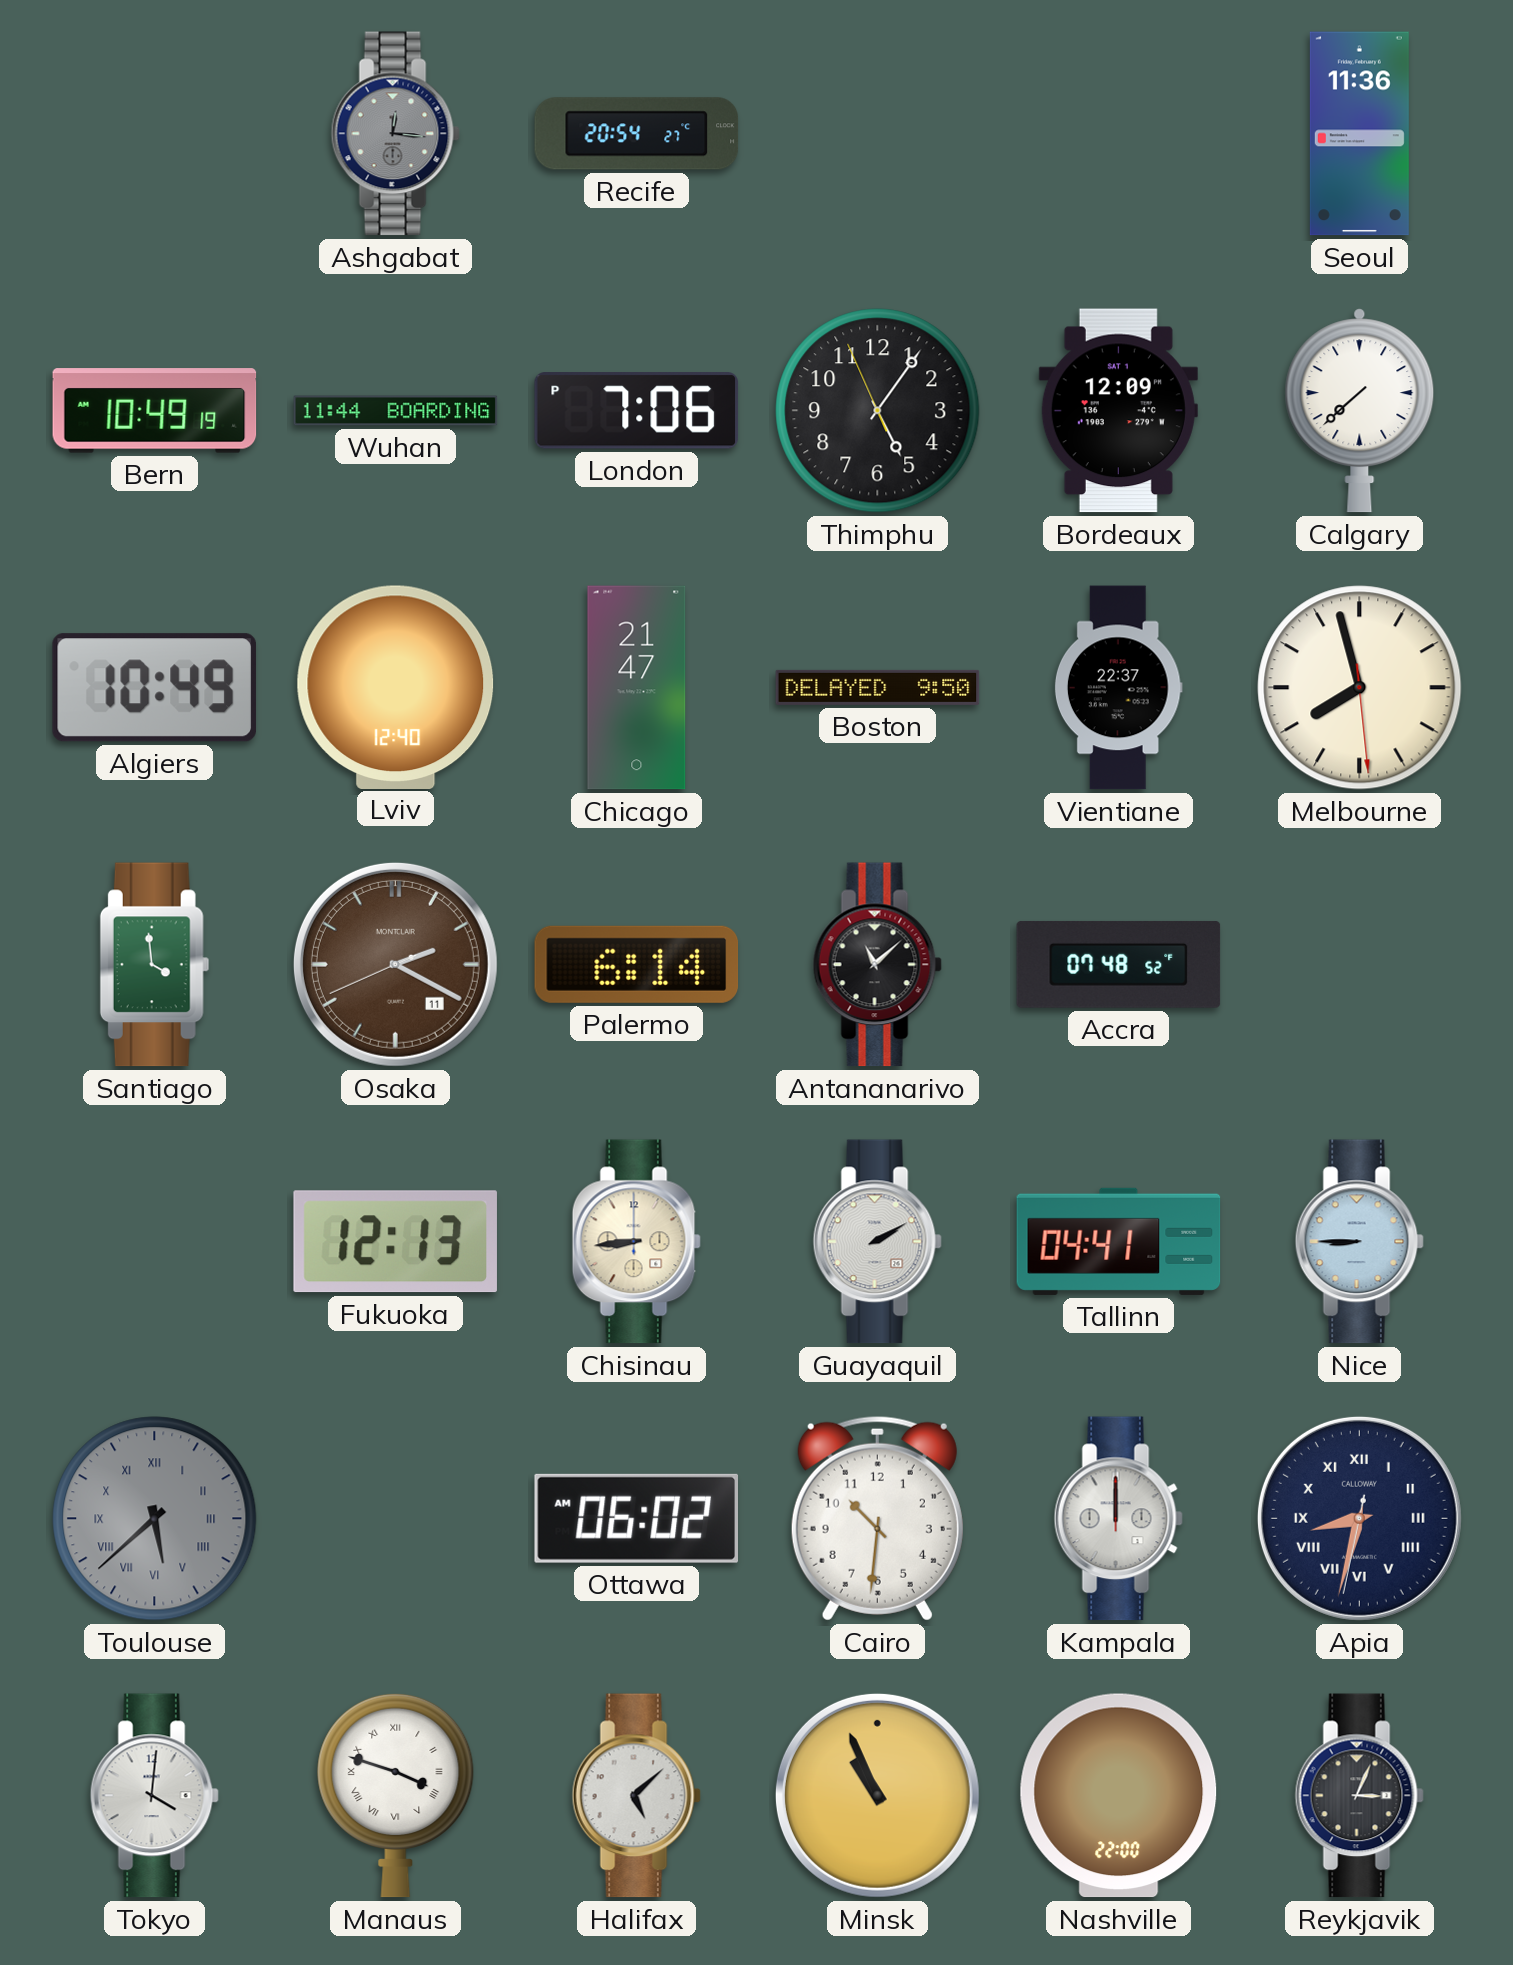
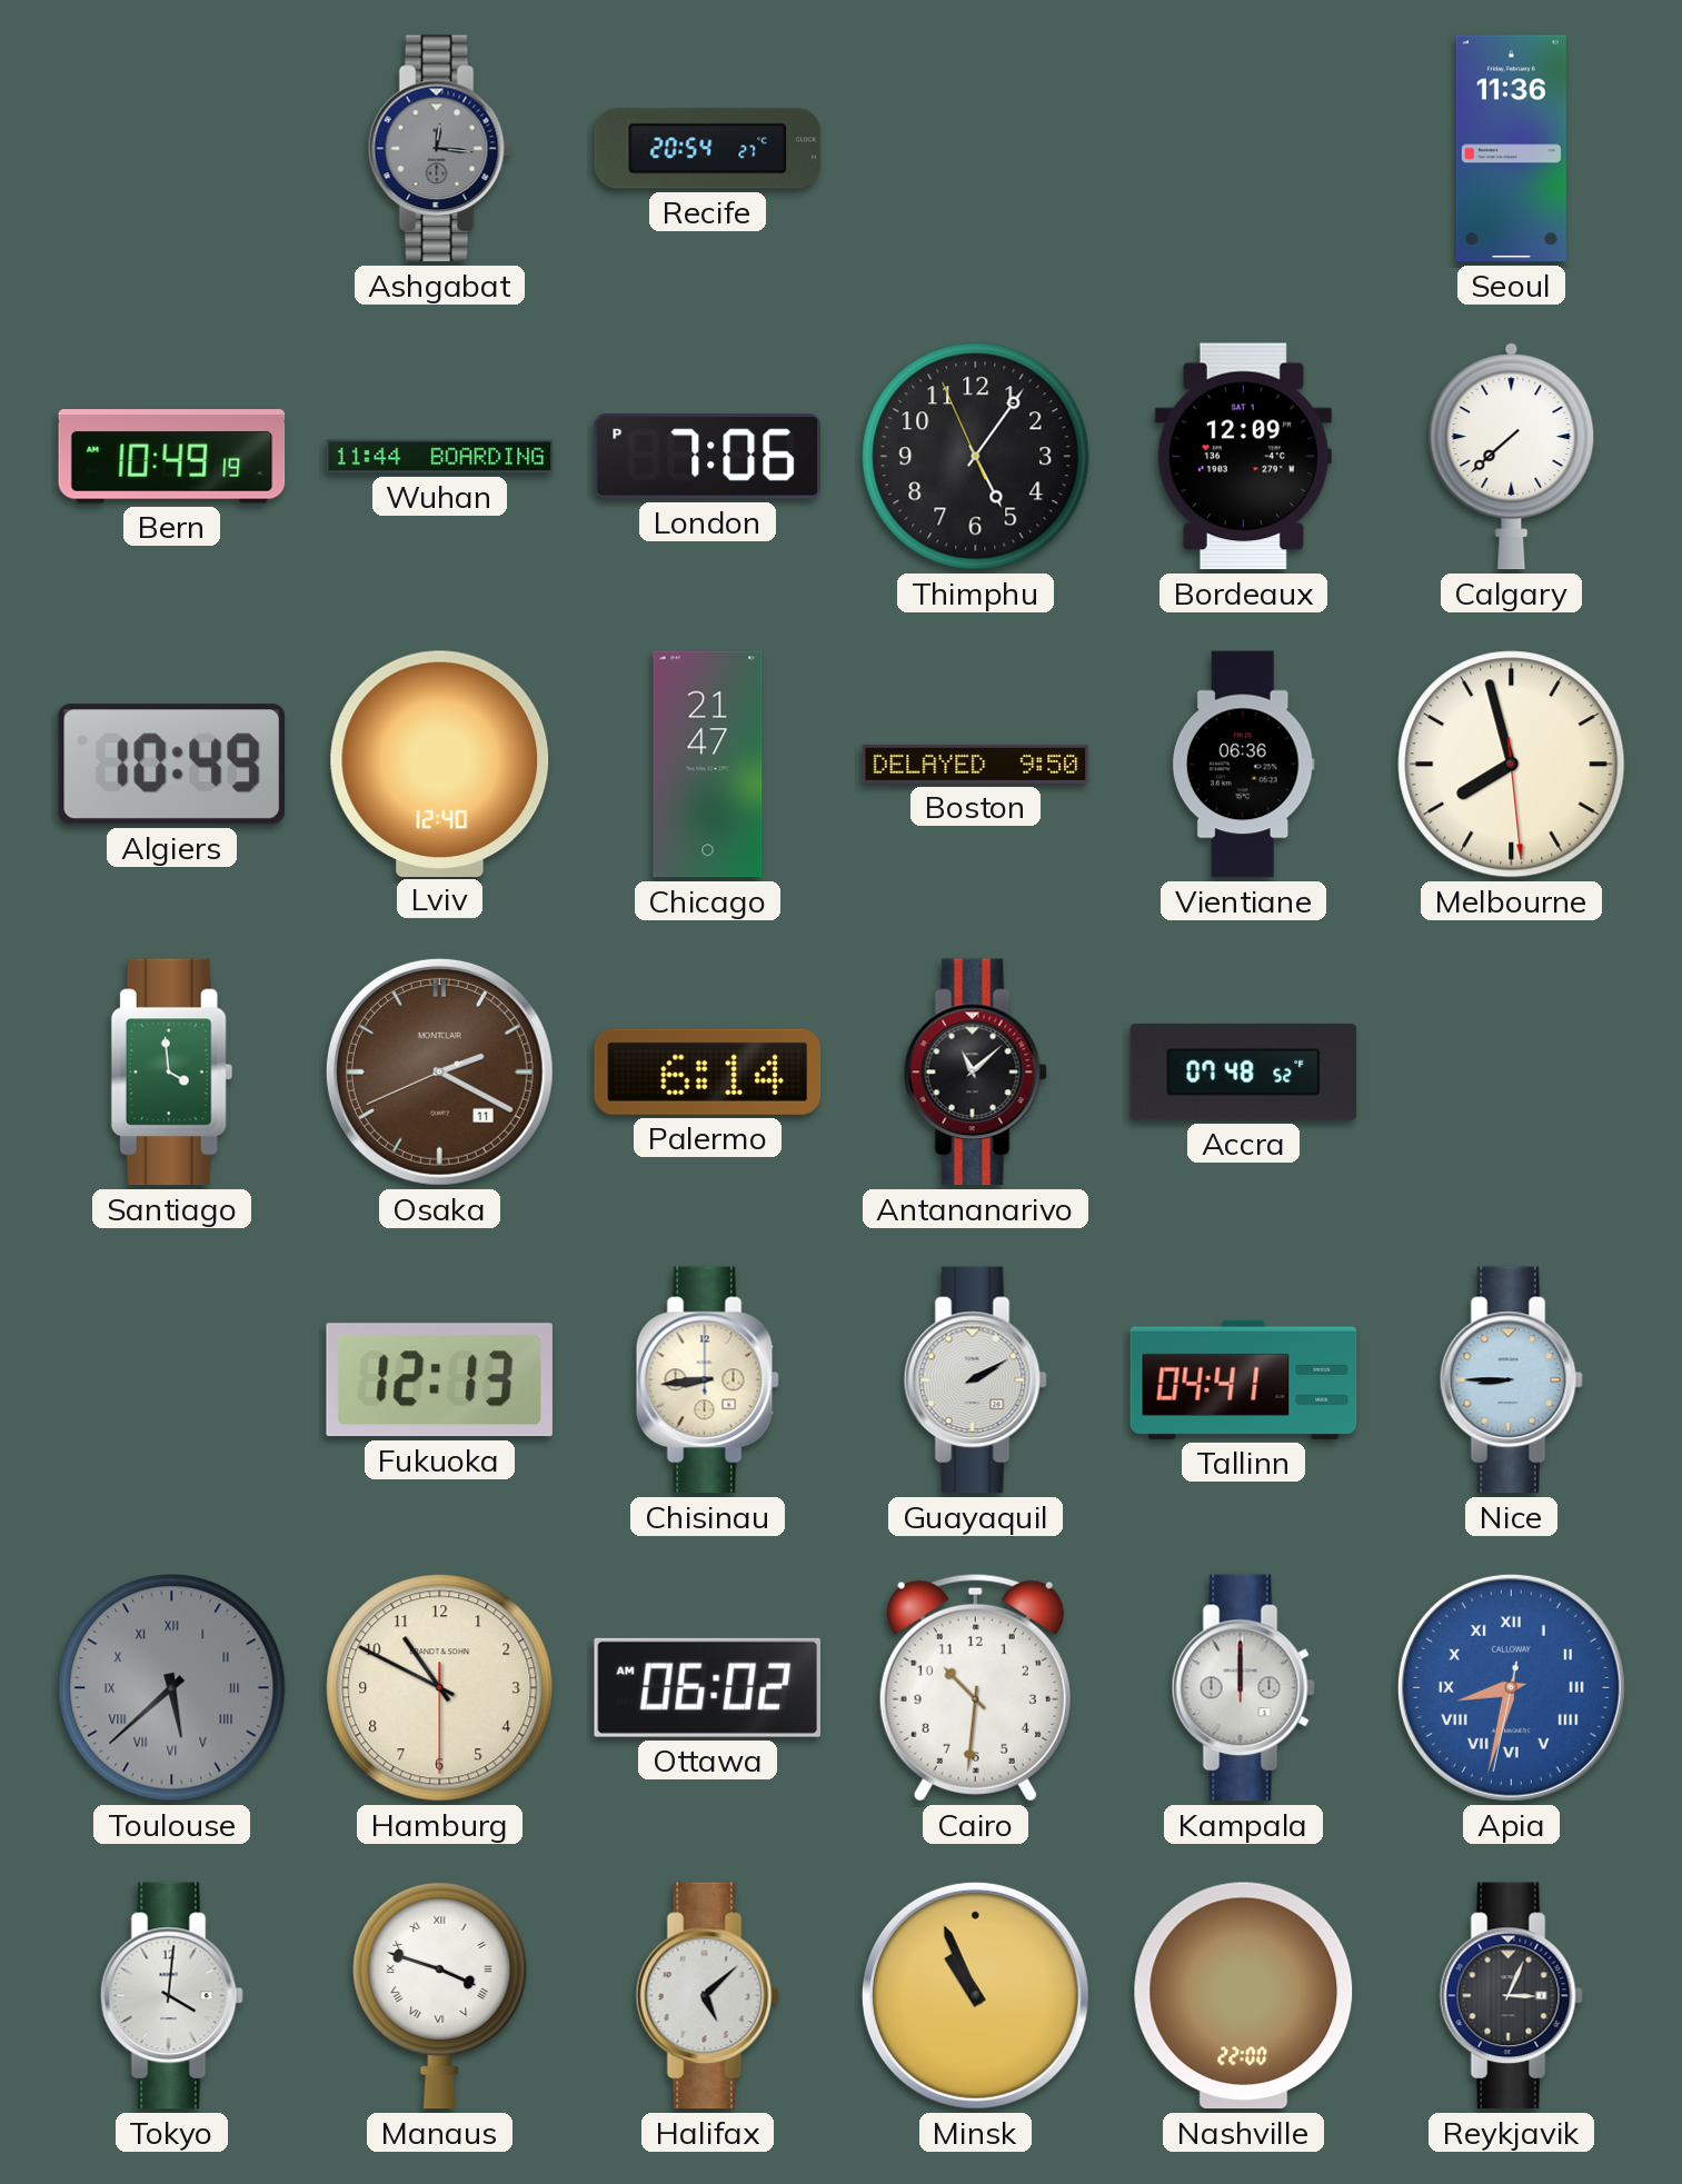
Vientiane: 22:37 -> 06:36
Hamburg: none -> 10:49
Apia dial: navy -> blue
